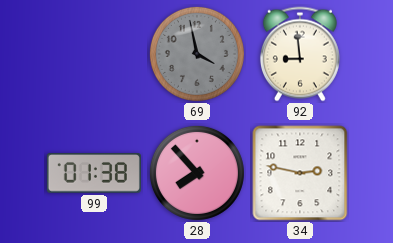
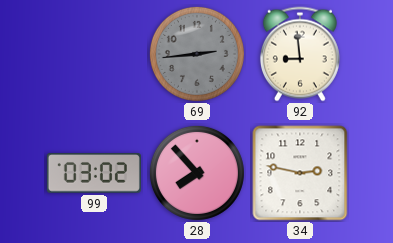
69: 3:58 -> 2:44
99: 01:38 -> 03:02
